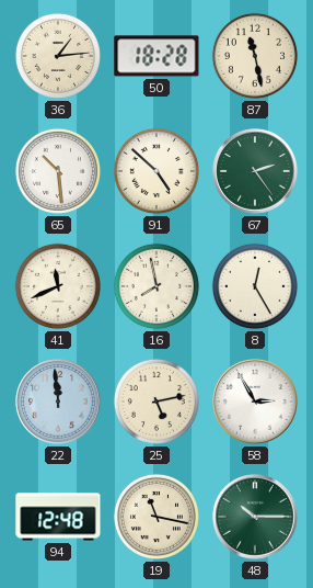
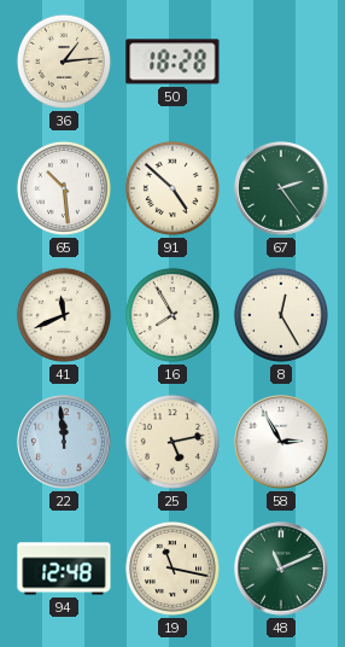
87: 11:28 -> none
16: 7:58 -> 7:55
48: 10:15 -> 11:11
